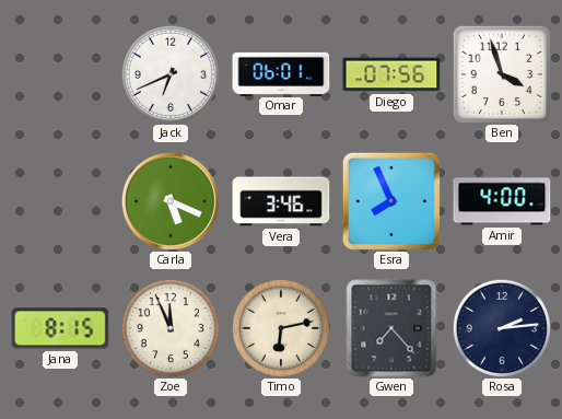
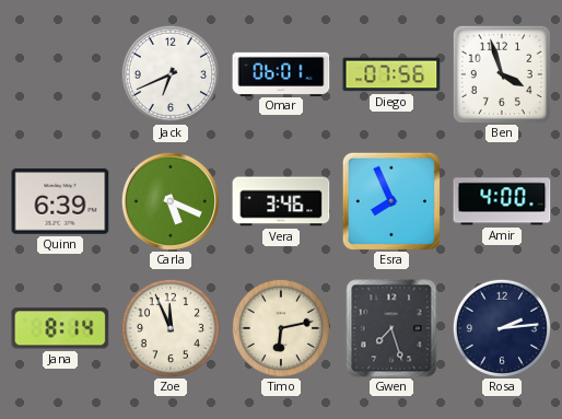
Quinn: none -> 6:39
Jana: 8:15 -> 8:14
Gwen: 7:23 -> 7:27
